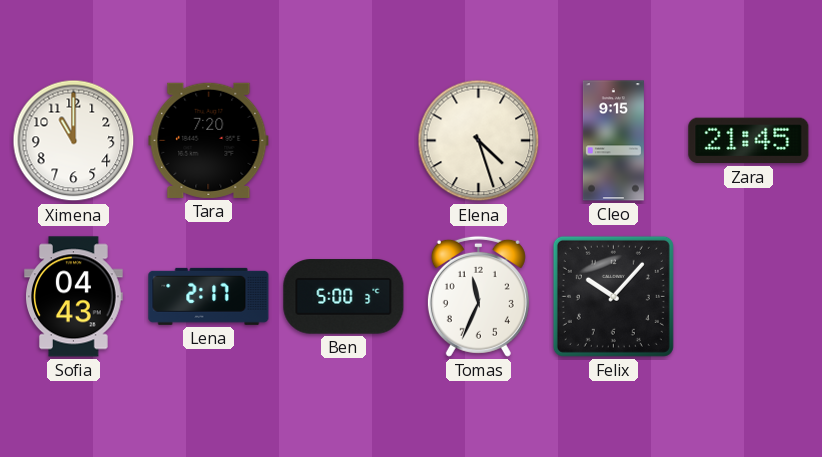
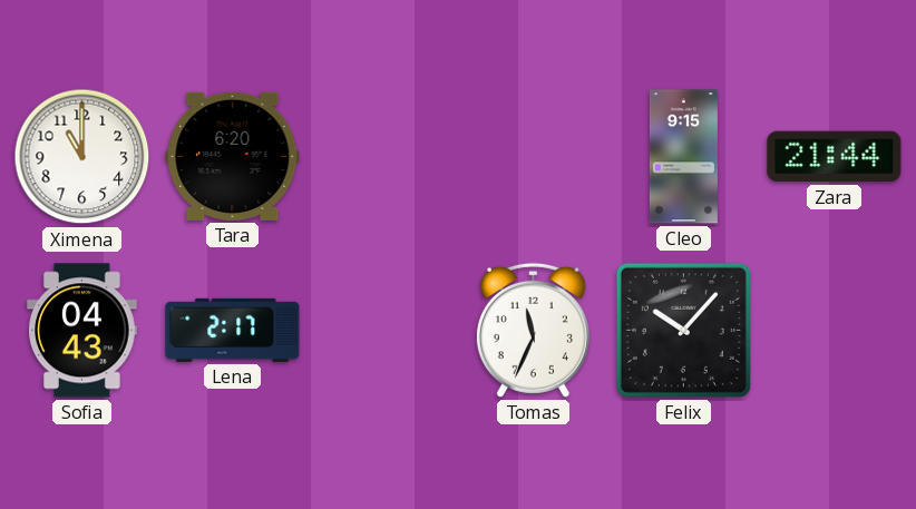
Tara: 7:20 -> 6:20
Elena: 4:27 -> none
Zara: 21:45 -> 21:44
Ben: 5:00 -> none
